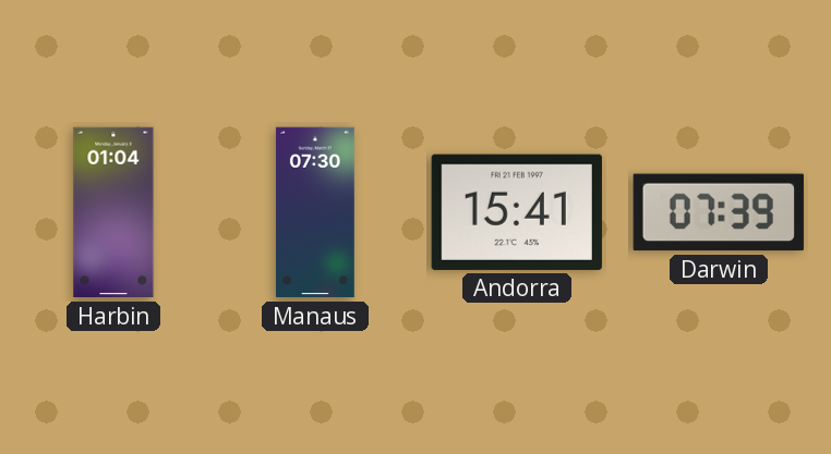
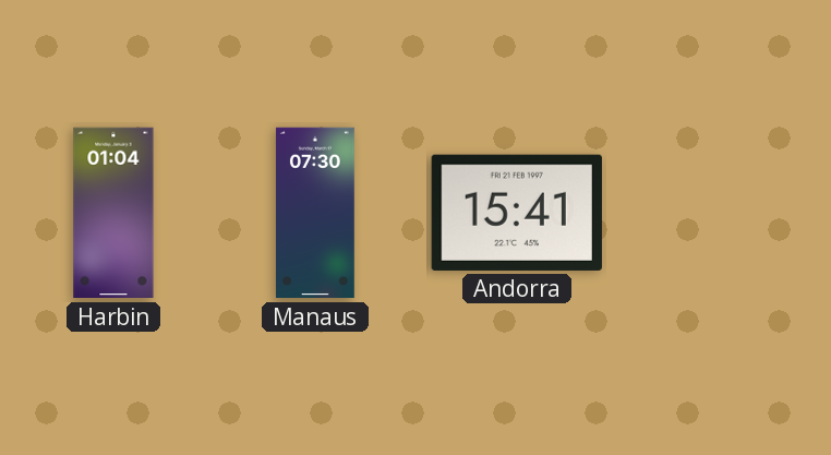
Darwin: 07:39 -> none
